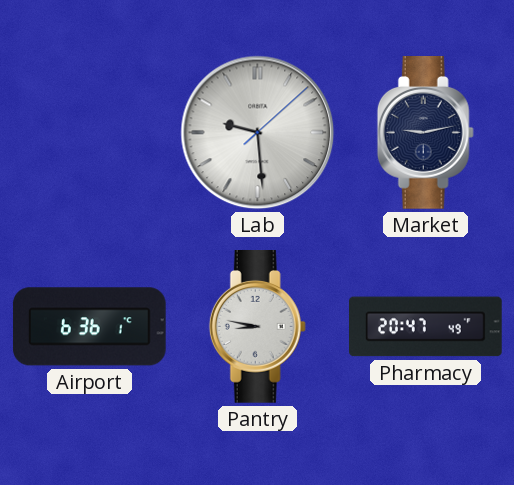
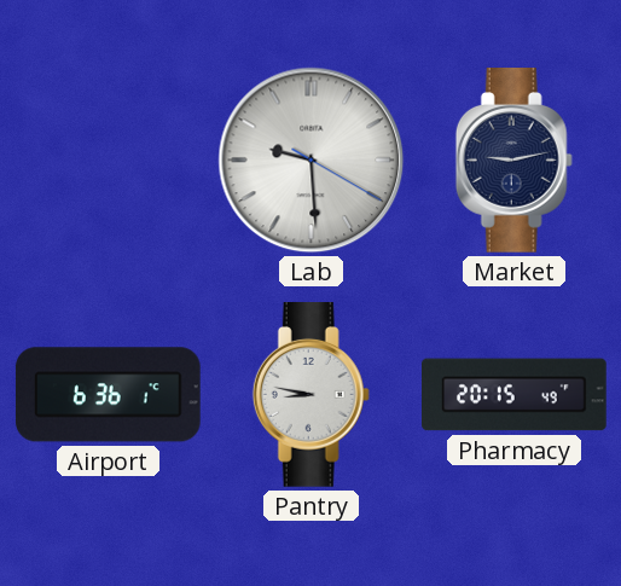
Lab: 9:29:08 -> 9:29:20
Pharmacy: 20:47 -> 20:15
